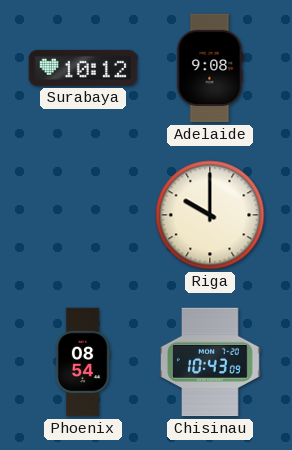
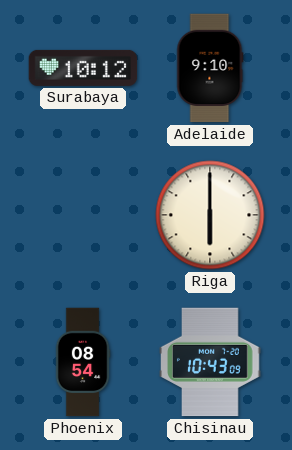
Adelaide: 9:08 -> 9:10
Riga: 10:00 -> 6:00
